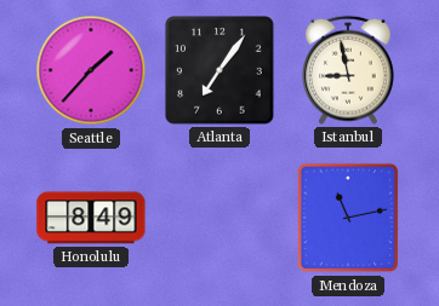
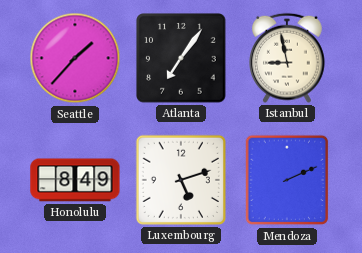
Luxembourg: none -> 5:12
Mendoza: 11:13 -> 2:11
